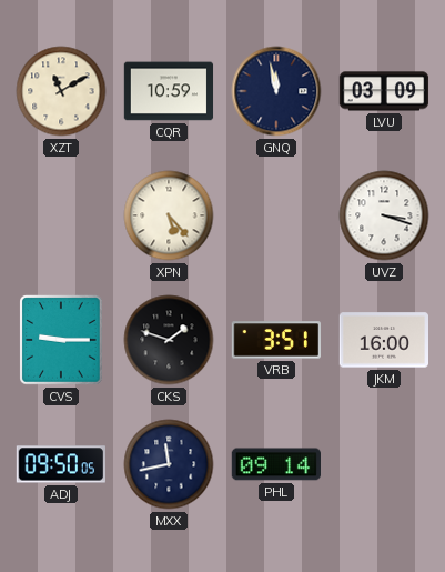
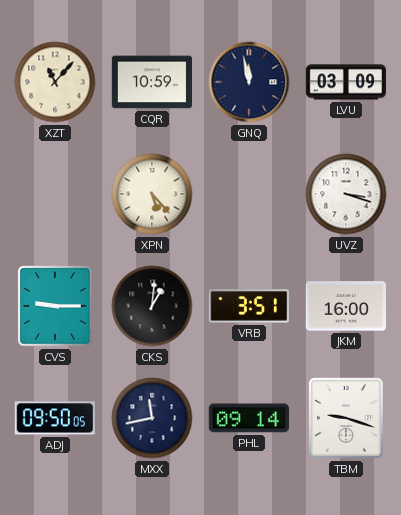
XZT: 11:10 -> 11:07
CKS: 1:48 -> 1:01
TBM: none -> 9:18
